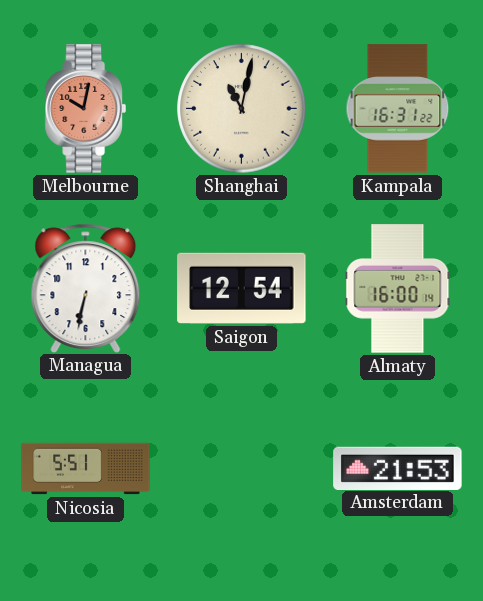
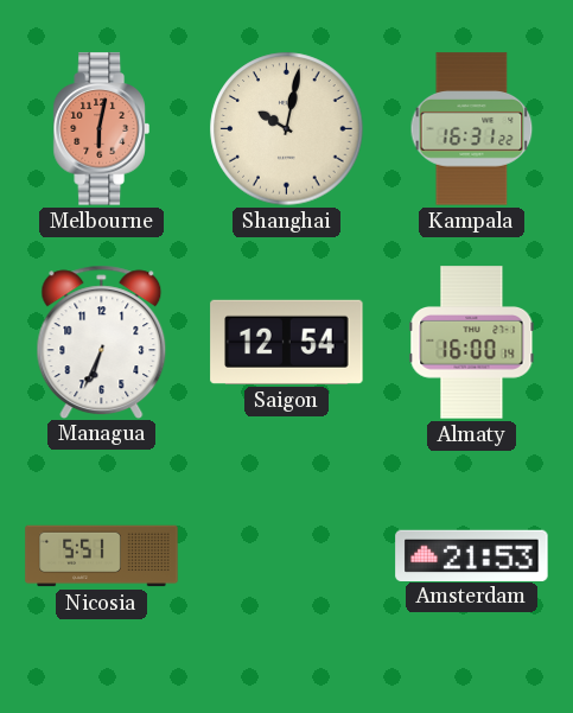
Melbourne: 10:02 -> 6:02
Shanghai: 11:02 -> 10:02
Managua: 6:32 -> 6:34
